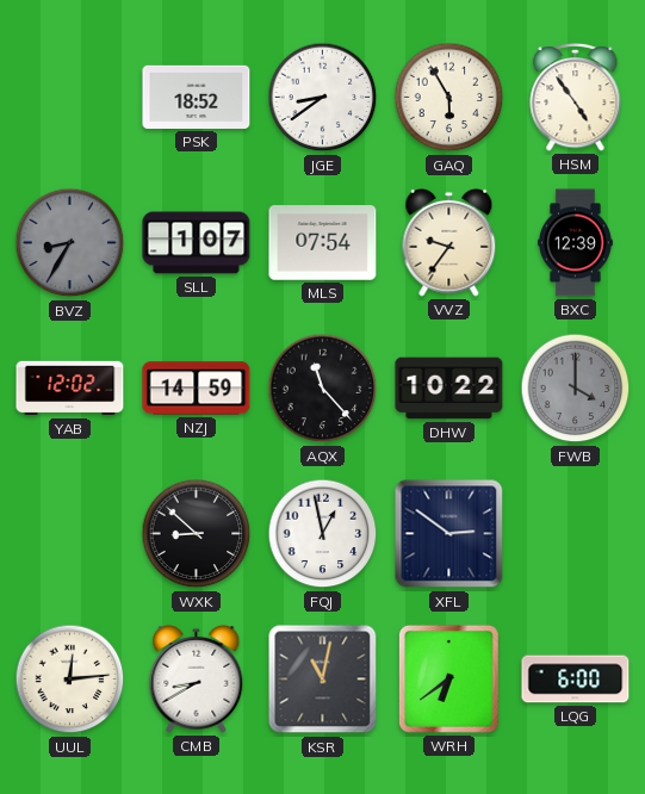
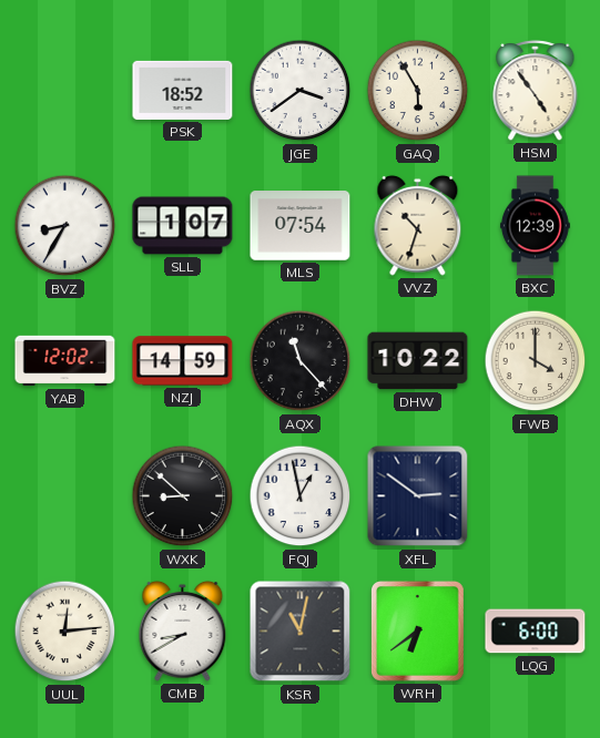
JGE: 8:39 -> 3:39
BVZ dial: grey -> white
VVZ: 9:36 -> 10:33
FWB dial: grey -> cream
